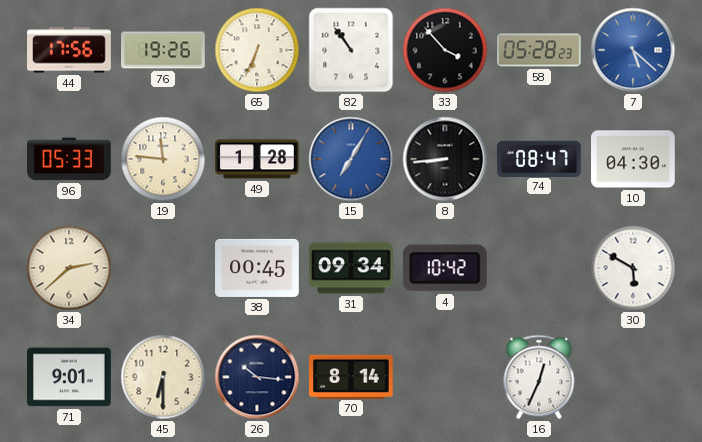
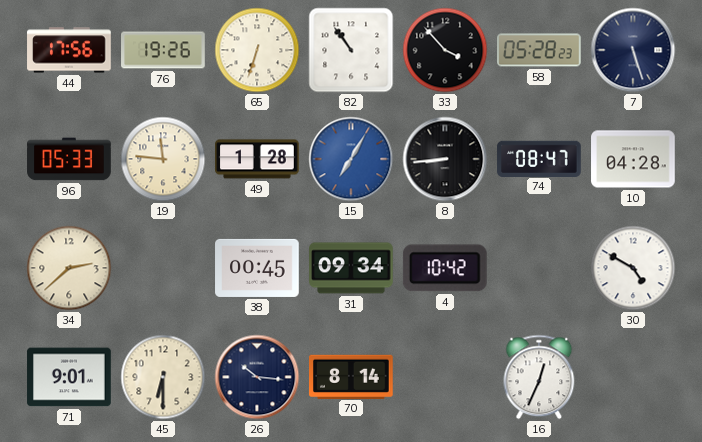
65: 6:34 -> 6:33
7: 5:22 -> 5:27
7 dial: blue -> navy
10: 04:30 -> 04:28
30: 5:50 -> 4:50
